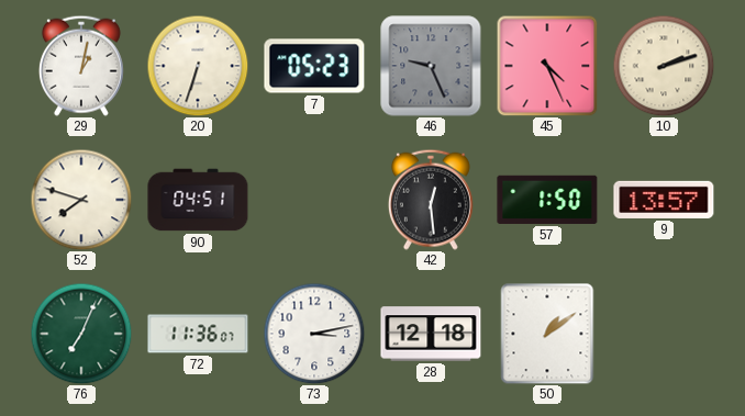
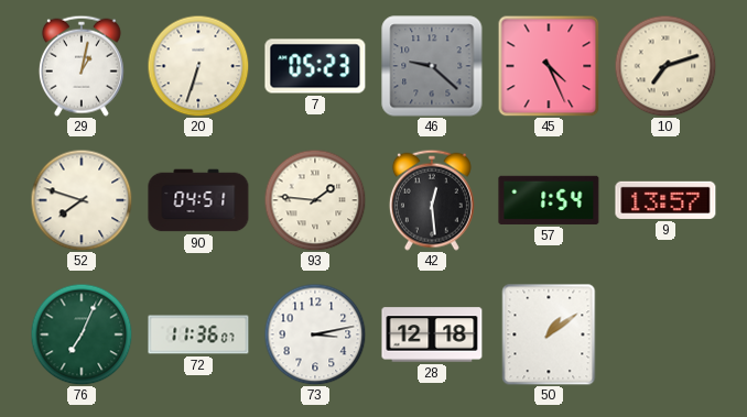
46: 9:26 -> 9:22
10: 2:12 -> 7:12
93: none -> 1:46
57: 1:50 -> 1:54
